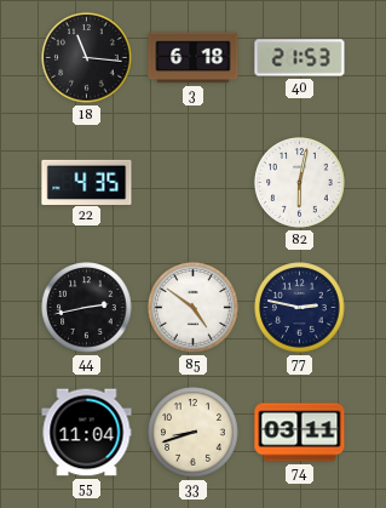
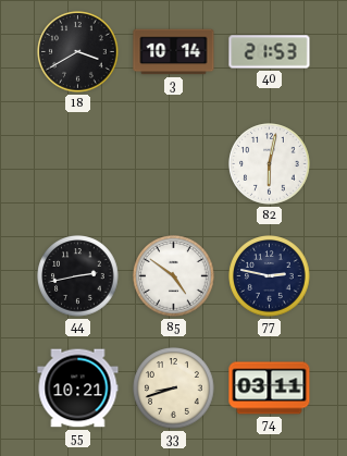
18: 11:16 -> 3:40
3: 6:18 -> 10:14
22: 4:35 -> none
55: 11:04 -> 10:21
